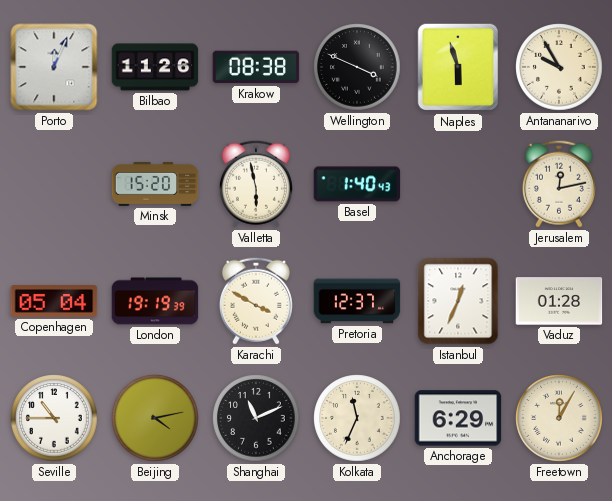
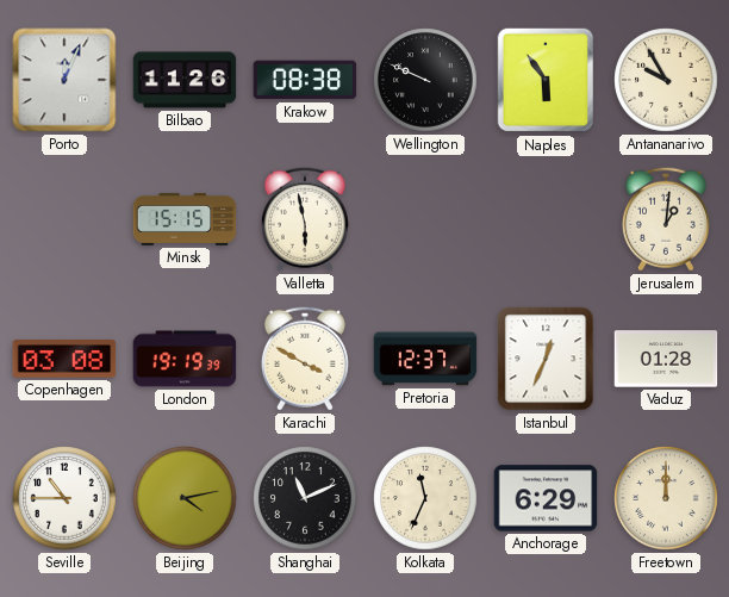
Wellington: 3:49 -> 9:49
Naples: 5:57 -> 5:54
Minsk: 15:20 -> 15:15
Basel: 1:40 -> none
Jerusalem: 12:13 -> 1:01
Copenhagen: 05:04 -> 03:08
Freetown: 12:05 -> 12:00
